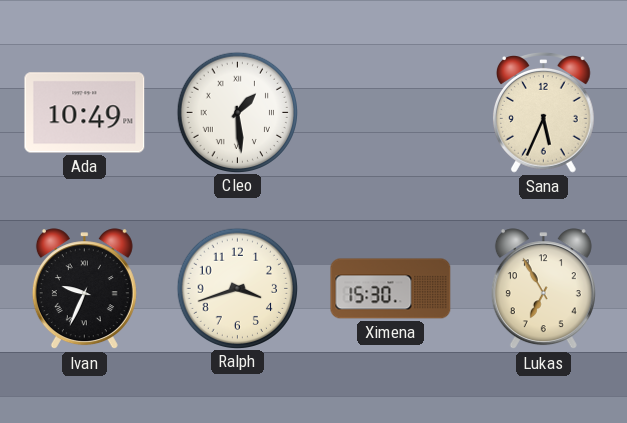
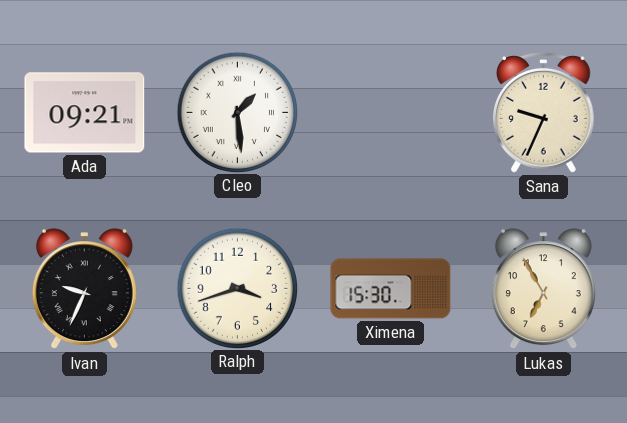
Ada: 10:49 -> 09:21
Sana: 5:34 -> 9:34
